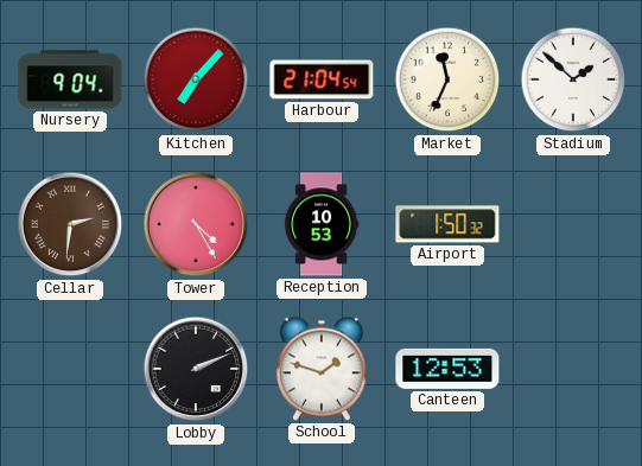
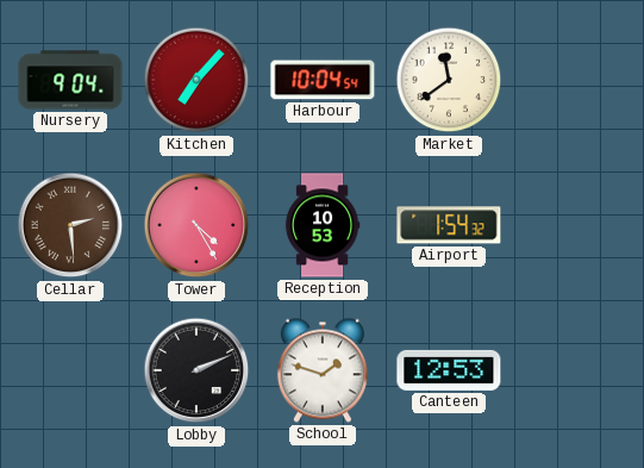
Harbour: 21:04 -> 10:04
Market: 11:34 -> 11:39
Stadium: 1:52 -> none
Cellar: 2:31 -> 2:29
Airport: 1:50 -> 1:54
